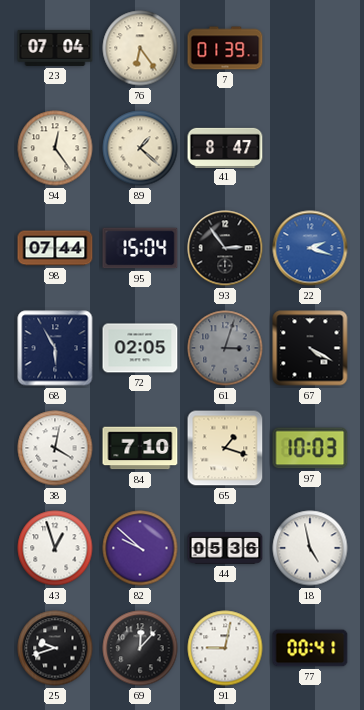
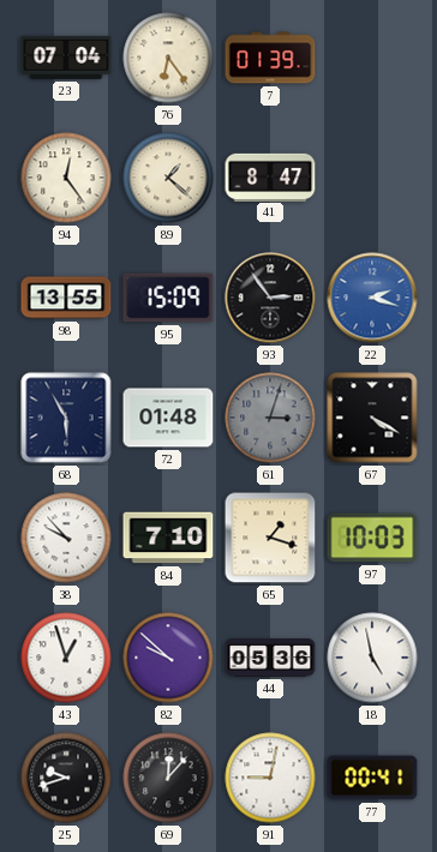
98: 07:44 -> 13:55
95: 15:04 -> 15:09
72: 02:05 -> 01:48
38: 4:02 -> 9:53
